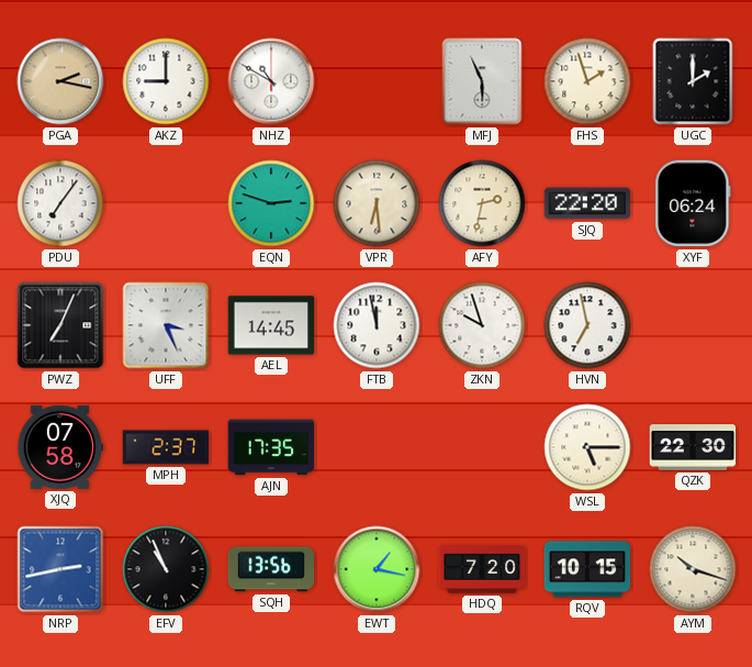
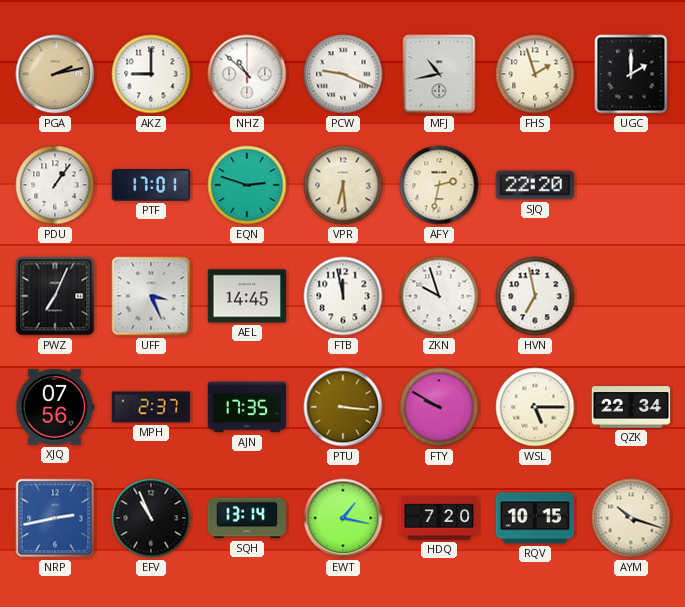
PGA: 2:17 -> 2:13
NHZ: 10:50 -> 10:52
PCW: none -> 9:19
MFJ: 5:56 -> 10:43
PDU: 7:06 -> 1:06
PTF: none -> 17:01
XYF: 06:24 -> none
XJQ: 07:58 -> 07:56
PTU: none -> 3:16
FTY: none -> 9:50
QZK: 22:30 -> 22:34
SQH: 13:56 -> 13:14
